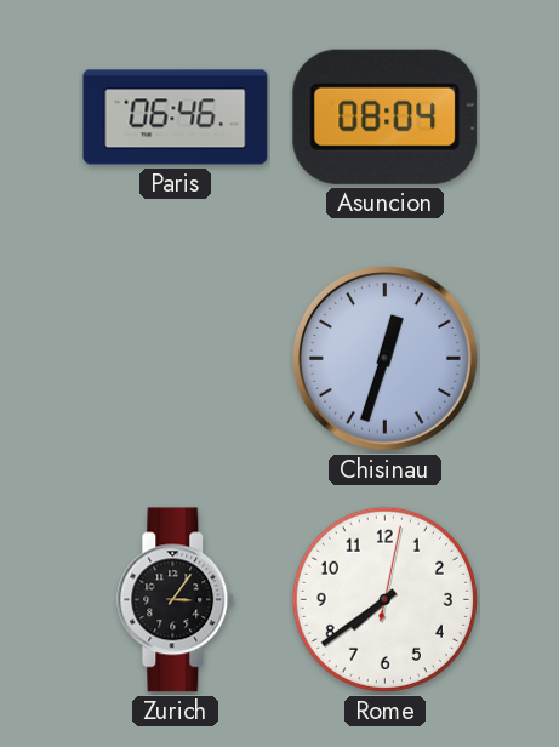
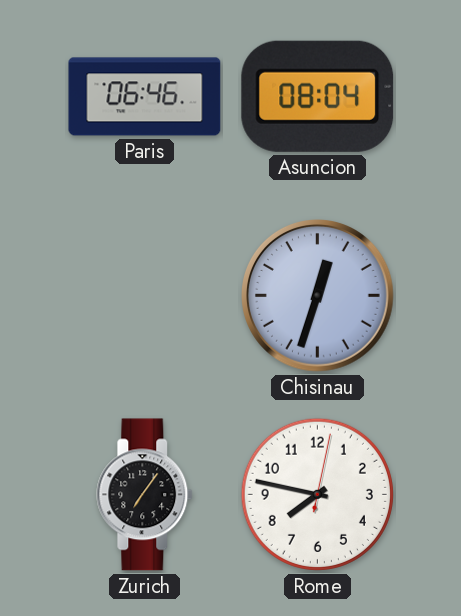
Zurich: 3:06 -> 7:06
Rome: 7:39 -> 7:47
